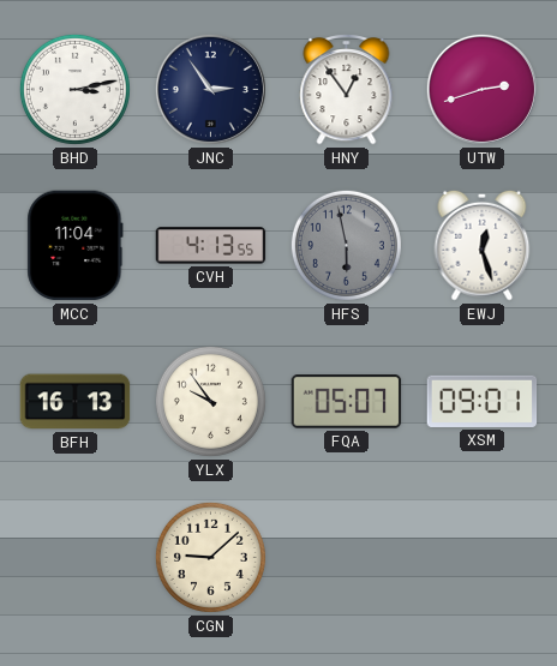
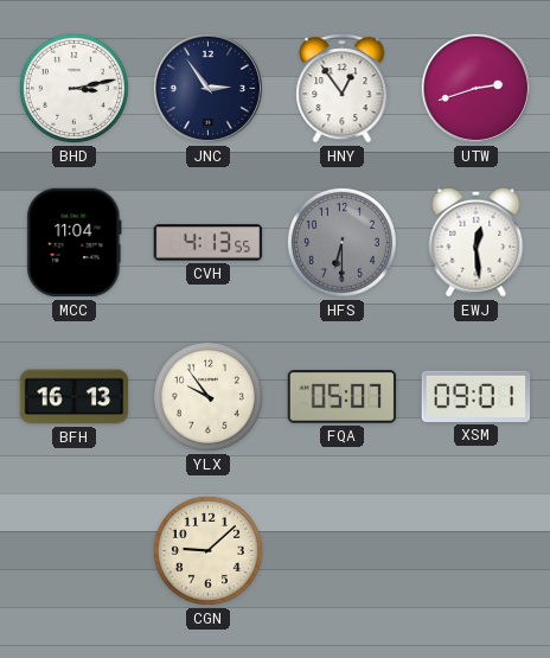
HFS: 5:58 -> 6:30
EWJ: 12:27 -> 12:29
